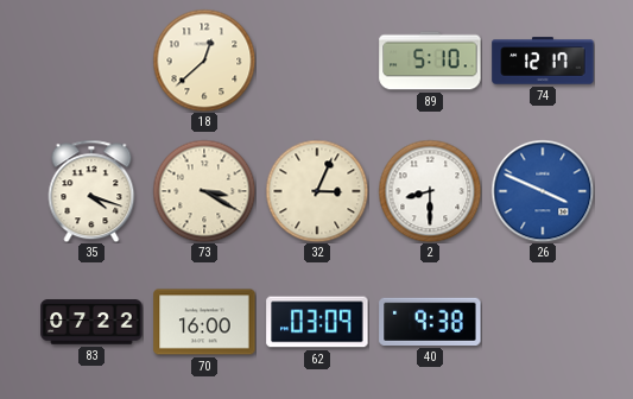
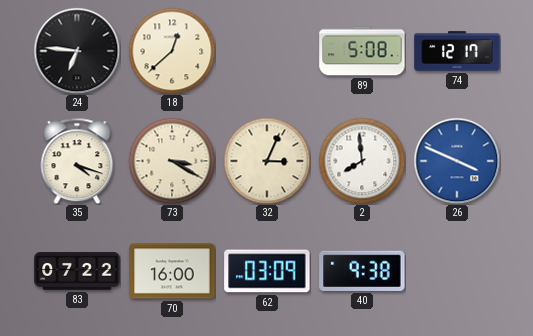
24: none -> 6:46
89: 5:10 -> 5:08
2: 8:30 -> 7:59
